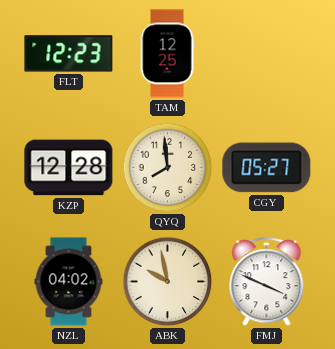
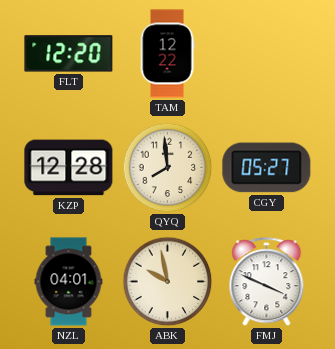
FLT: 12:23 -> 12:20
TAM: 12:25 -> 12:22
NZL: 04:02 -> 04:01
